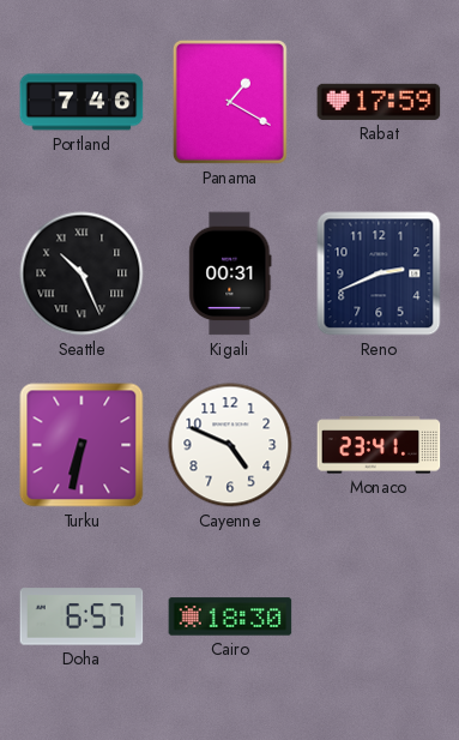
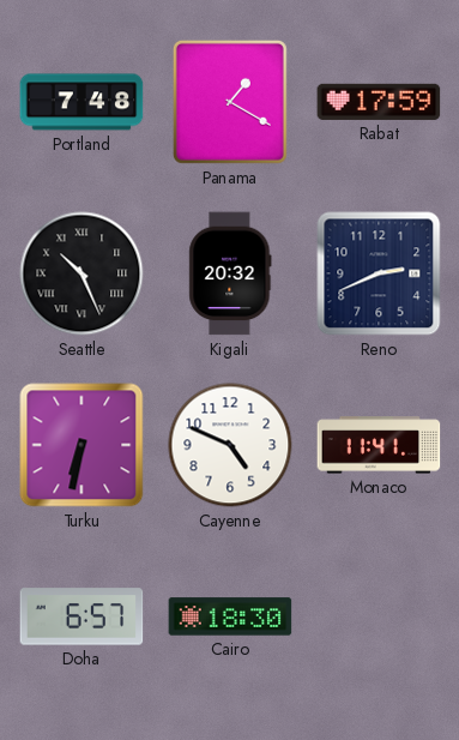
Portland: 7:46 -> 7:48
Kigali: 00:31 -> 20:32
Monaco: 23:41 -> 11:41
